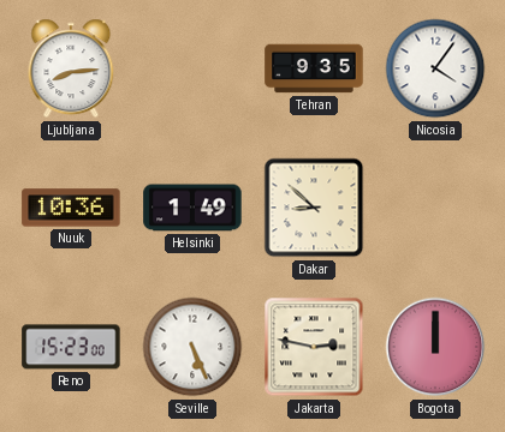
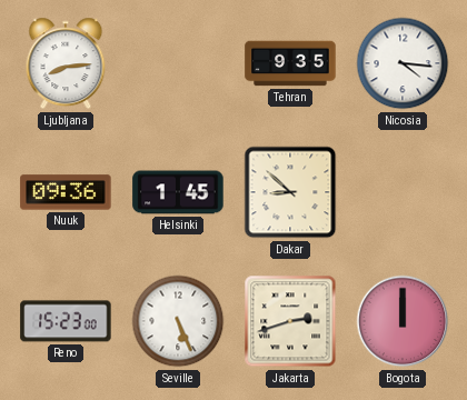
Nicosia: 4:06 -> 4:16
Nuuk: 10:36 -> 09:36
Helsinki: 1:49 -> 1:45
Jakarta: 2:47 -> 2:42
